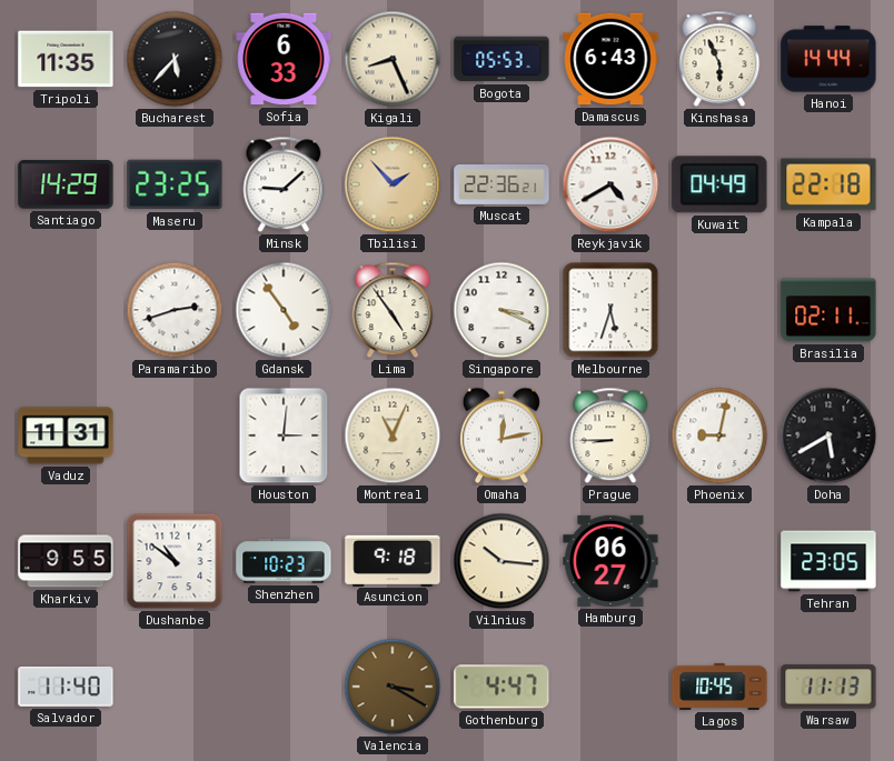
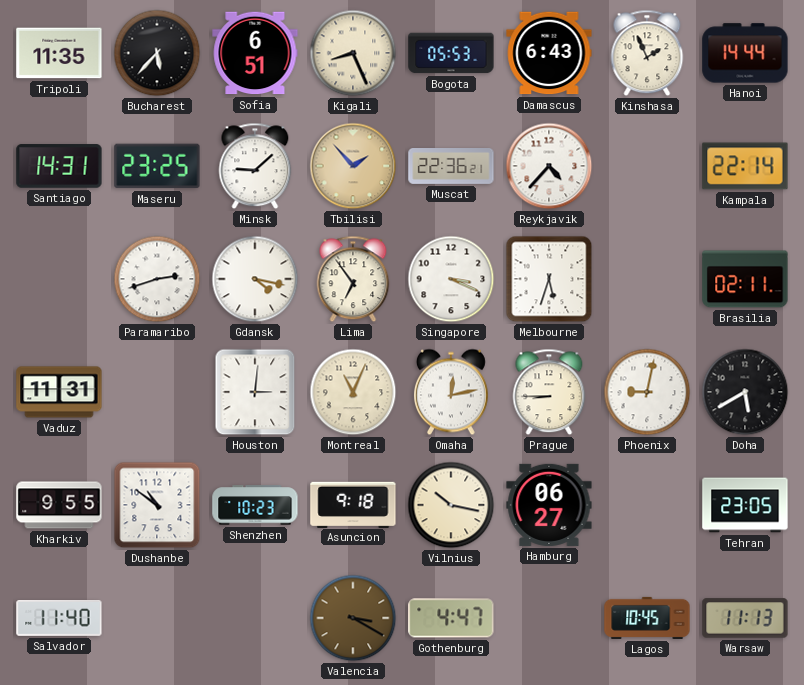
Sofia: 6:33 -> 6:51
Kinshasa: 5:56 -> 1:56
Santiago: 14:29 -> 14:31
Reykjavik: 4:40 -> 4:37
Kuwait: 04:49 -> none
Kampala: 22:18 -> 22:14
Gdansk: 4:54 -> 4:17
Lima: 4:54 -> 6:54
Vilnius: 10:16 -> 10:17
